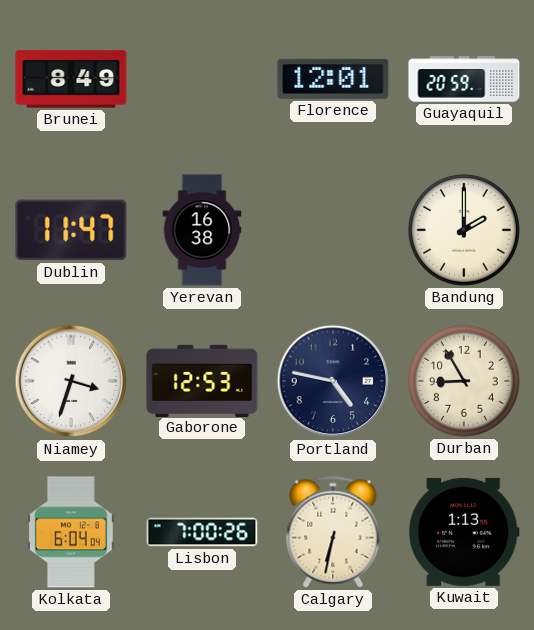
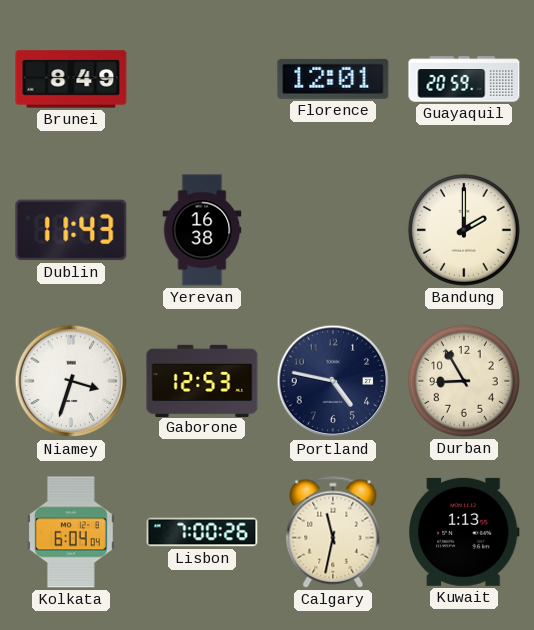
Dublin: 11:47 -> 11:43
Calgary: 6:32 -> 11:32
